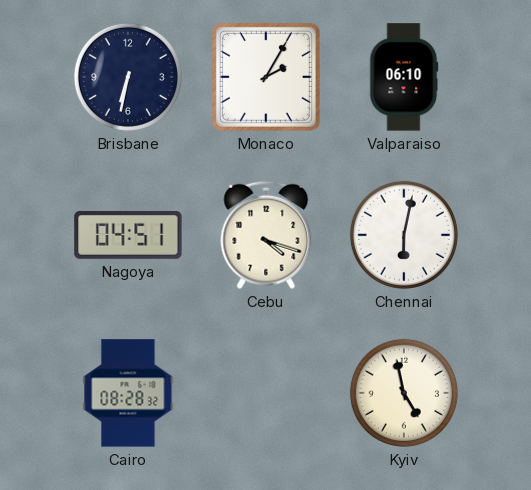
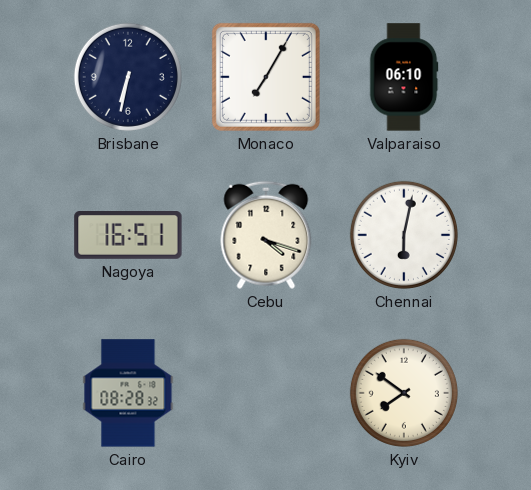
Monaco: 2:05 -> 7:05
Nagoya: 04:51 -> 16:51
Kyiv: 4:58 -> 7:51
